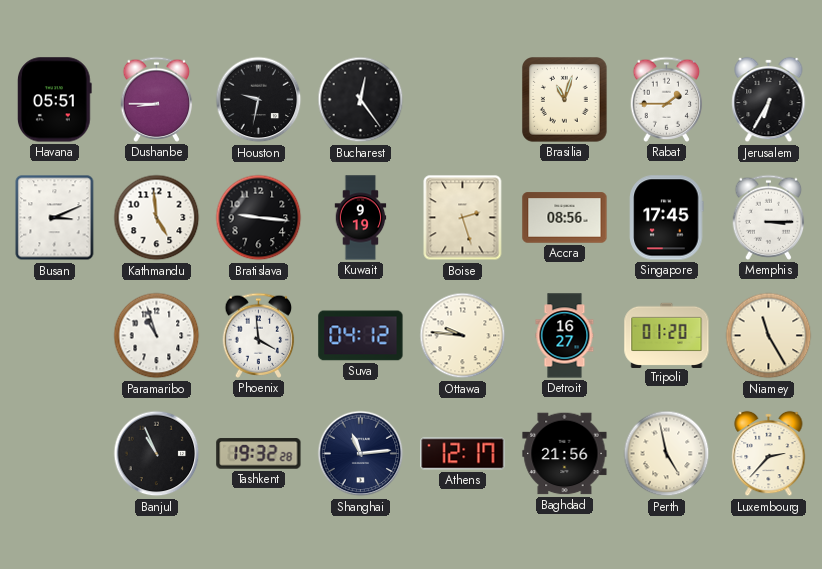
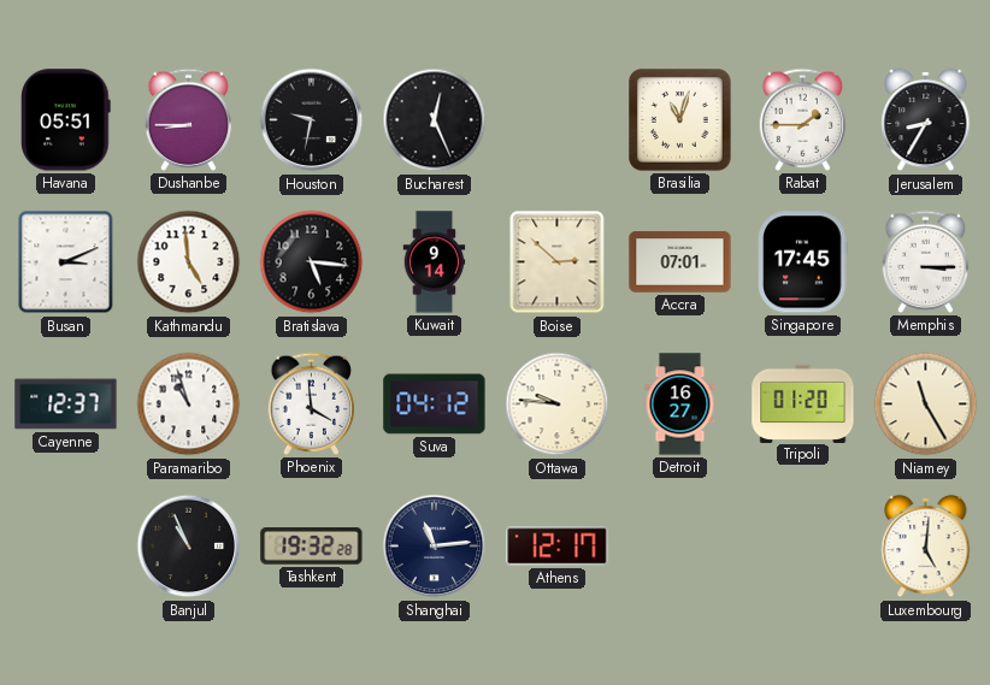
Bucharest: 12:24 -> 12:26
Jerusalem: 6:35 -> 8:35
Bratislava: 9:16 -> 5:16
Kuwait: 9:19 -> 9:14
Boise: 2:27 -> 2:52
Accra: 08:56 -> 07:01
Cayenne: none -> 12:37
Baghdad: 21:56 -> none
Perth: 4:58 -> none
Luxembourg: 2:37 -> 5:01
